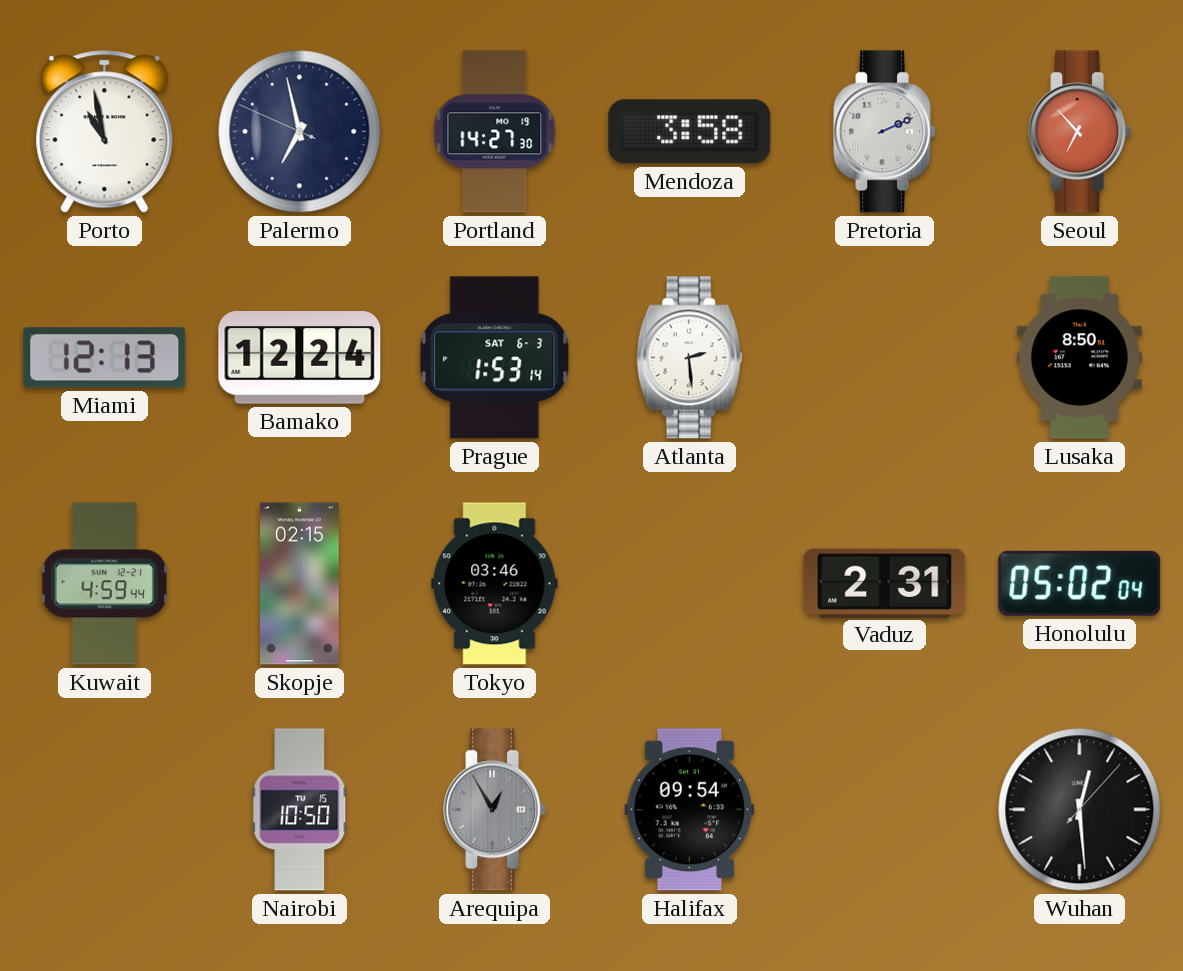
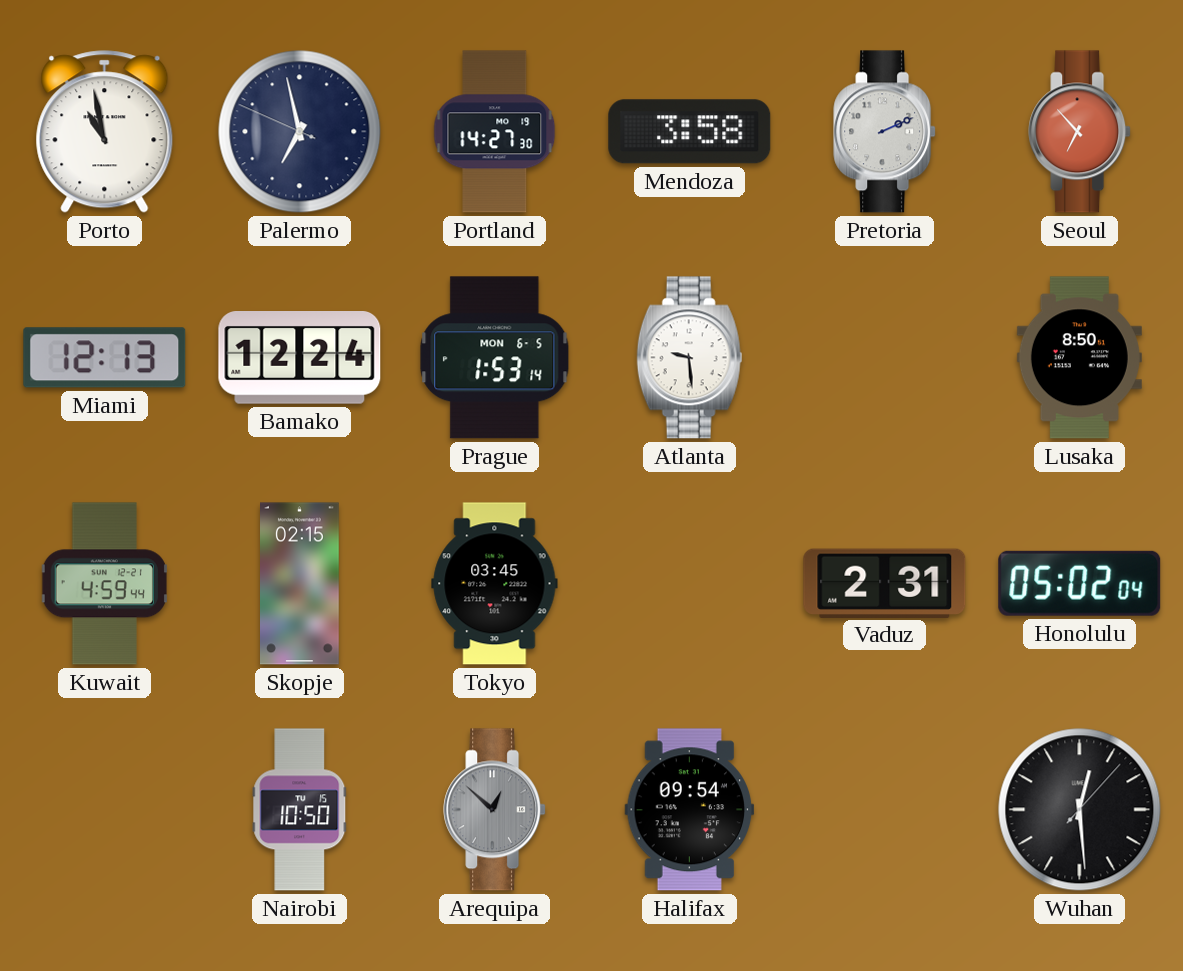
Prague date: SAT 6-3 -> MON 6-5
Atlanta: 2:29 -> 9:29
Tokyo: 03:46 -> 03:45
Arequipa: 12:55 -> 12:52
